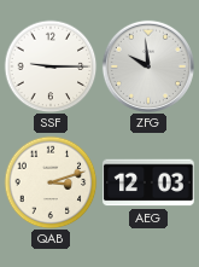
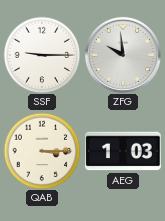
QAB: 3:12 -> 3:15
AEG: 12:03 -> 1:03
